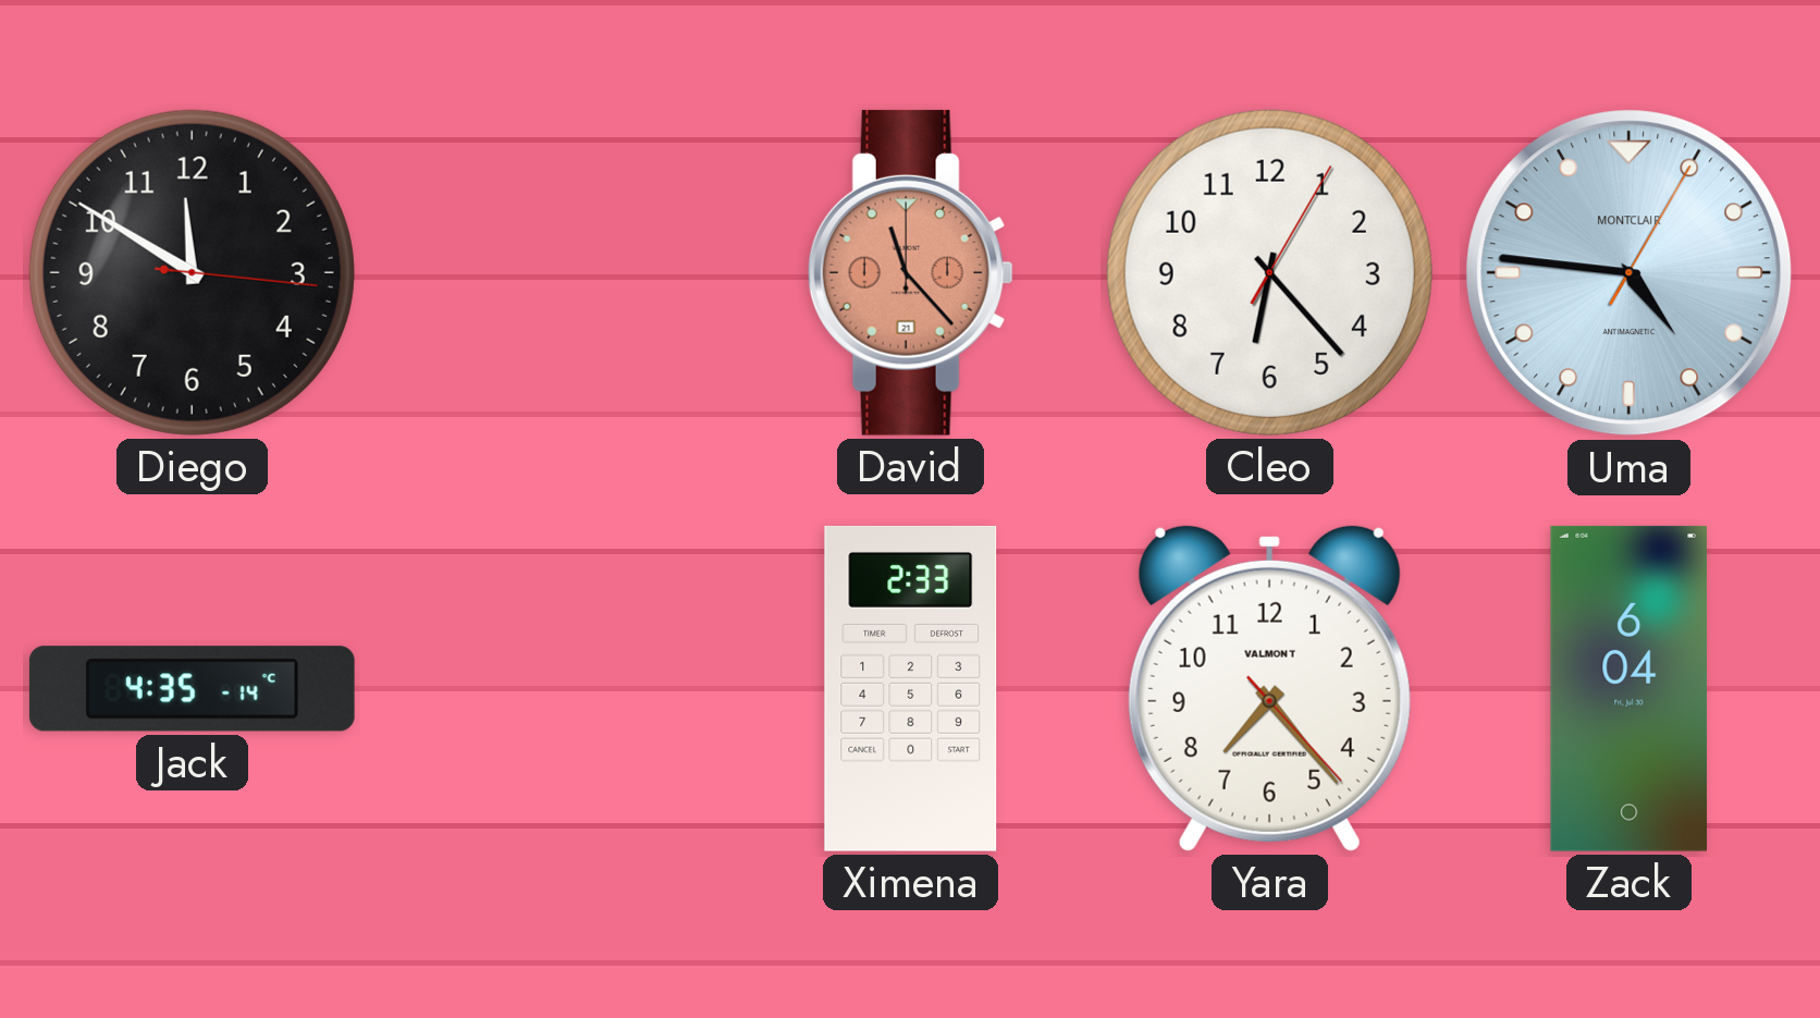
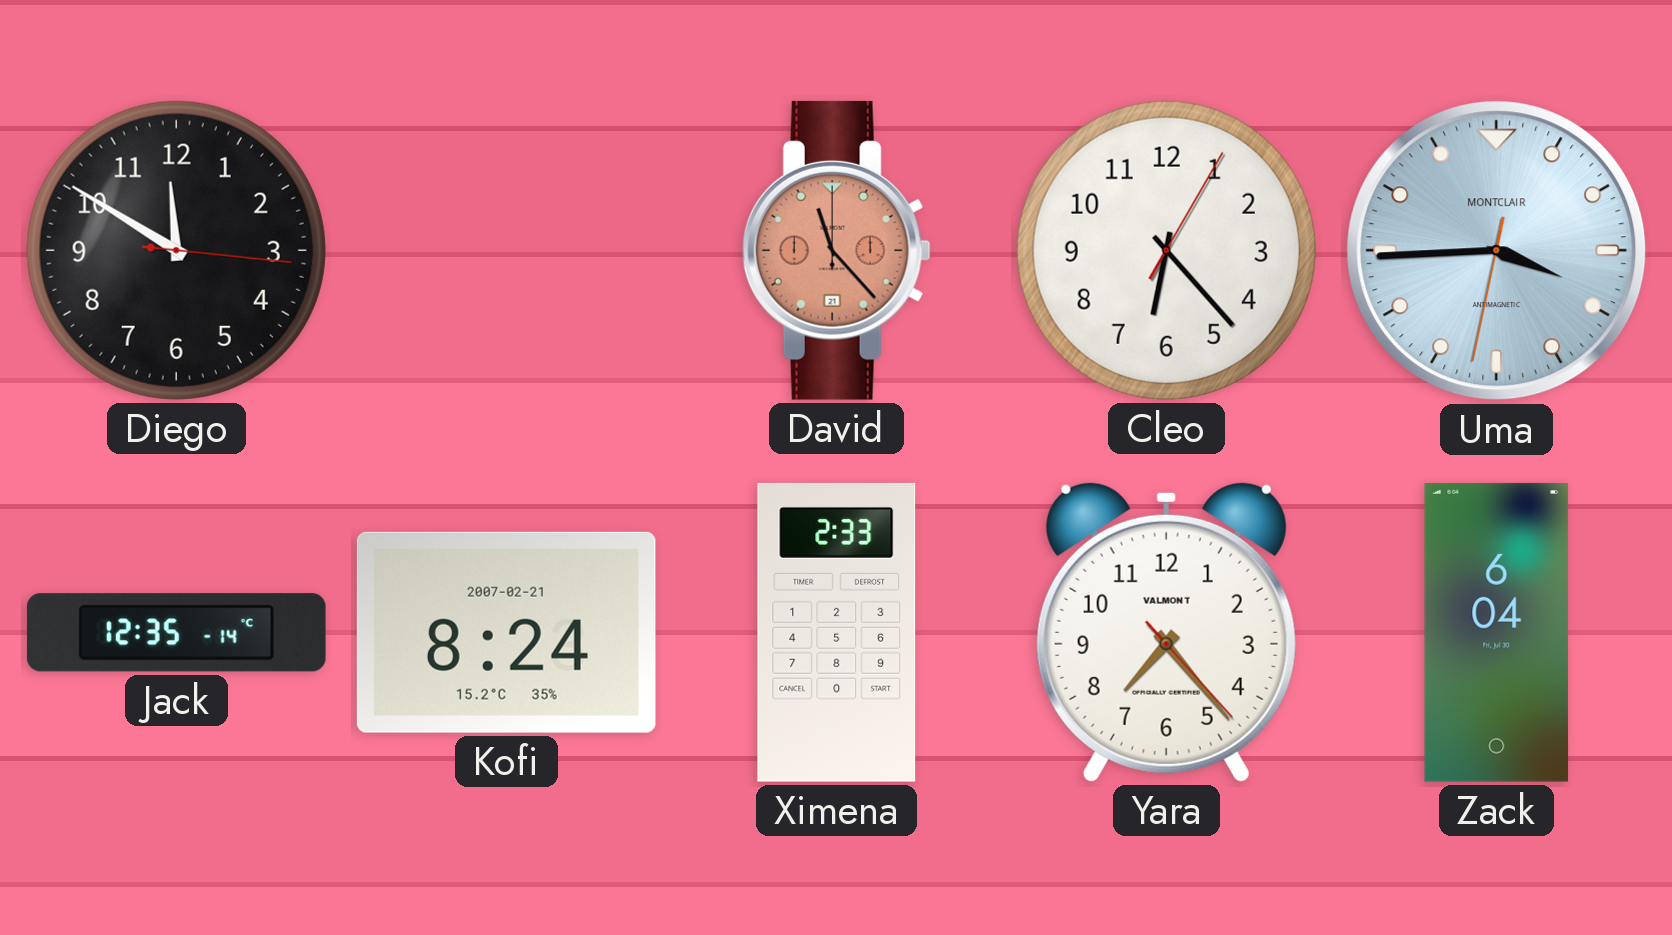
Uma: 4:46 -> 3:44
Jack: 4:35 -> 12:35
Kofi: none -> 8:24
